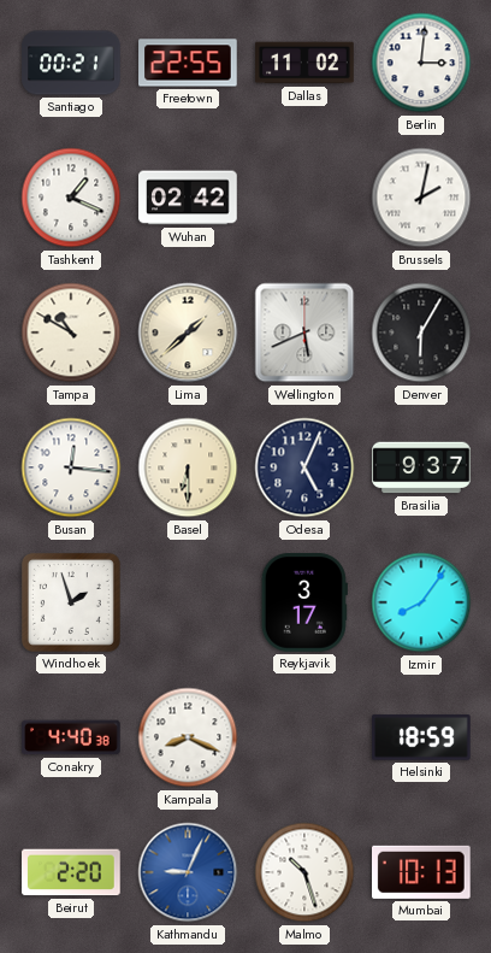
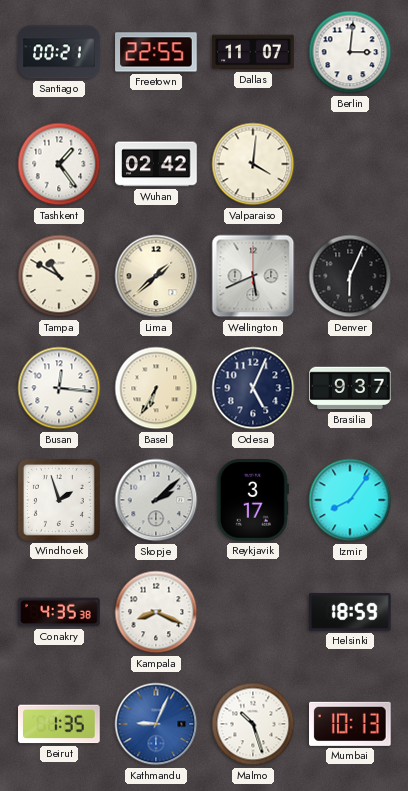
Dallas: 11:02 -> 11:07
Tashkent: 1:19 -> 1:24
Valparaiso: none -> 4:01
Brussels: 2:02 -> none
Denver: 6:05 -> 6:04
Basel: 6:30 -> 6:35
Skopje: none -> 2:08
Conakry: 4:40 -> 4:35
Beirut: 2:20 -> 1:35
